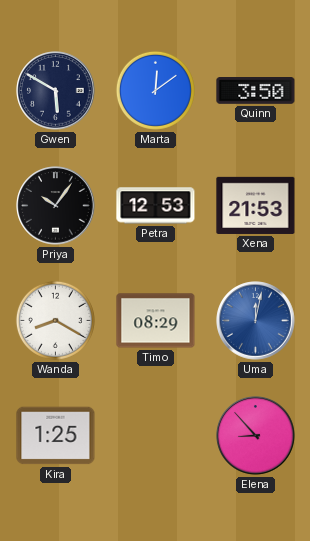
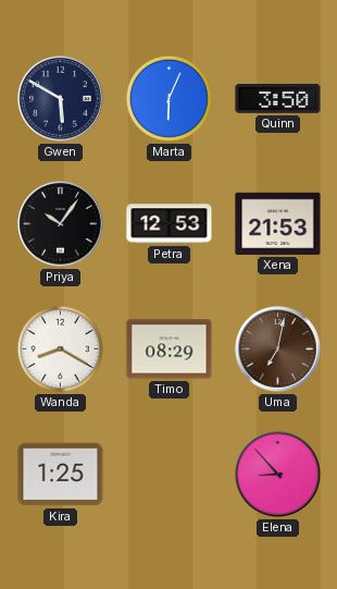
Marta: 12:09 -> 6:04
Uma: 12:02 -> 7:02
Uma dial: blue -> brown
